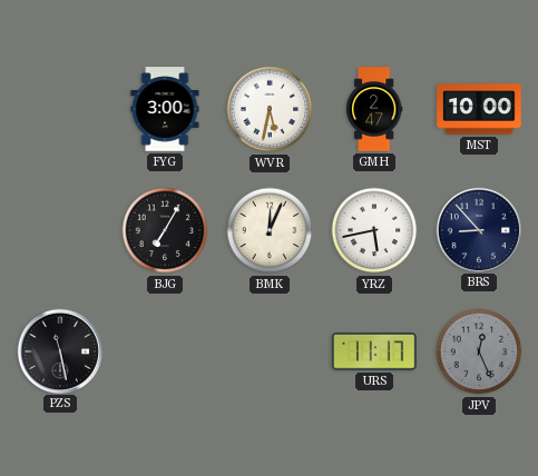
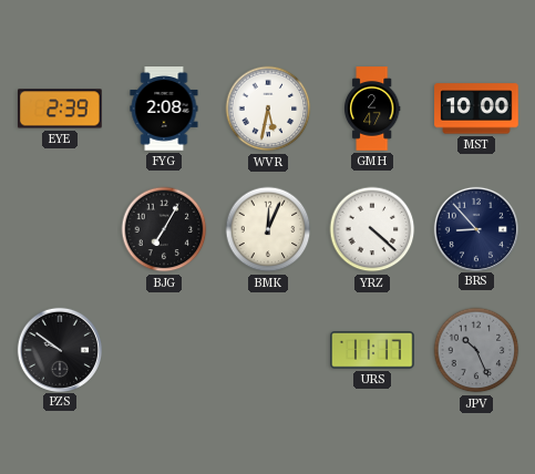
EYE: none -> 2:39
FYG: 3:00 -> 2:08
YRZ: 5:43 -> 4:22
PZS: 11:28 -> 9:51
JPV: 12:26 -> 10:26
